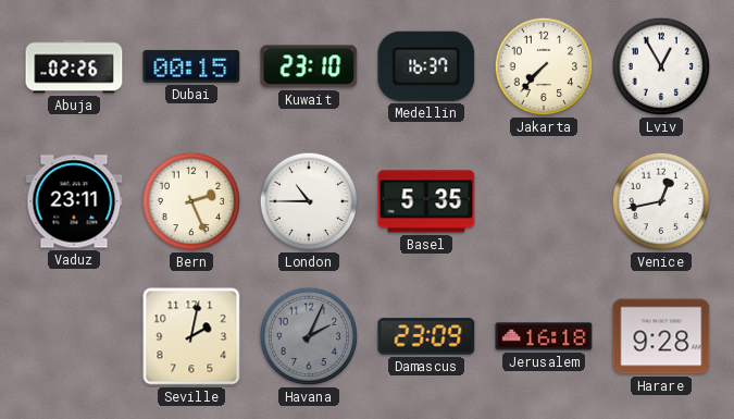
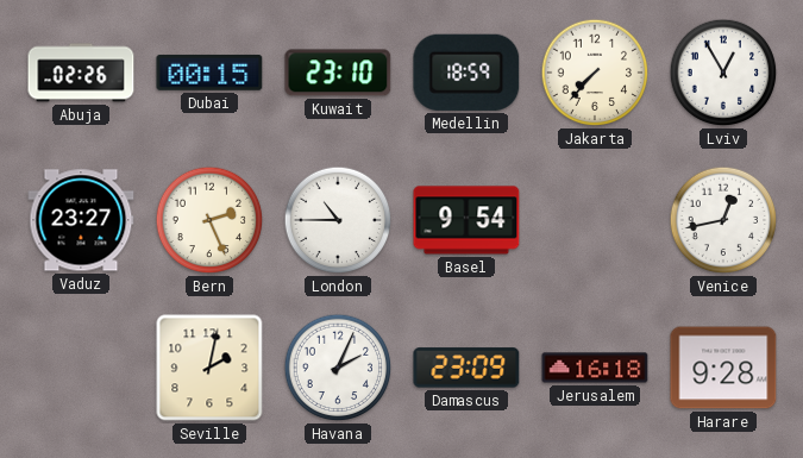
Medellin: 16:37 -> 18:59
Vaduz: 23:11 -> 23:27
Basel: 5:35 -> 9:54
Havana dial: grey -> white
